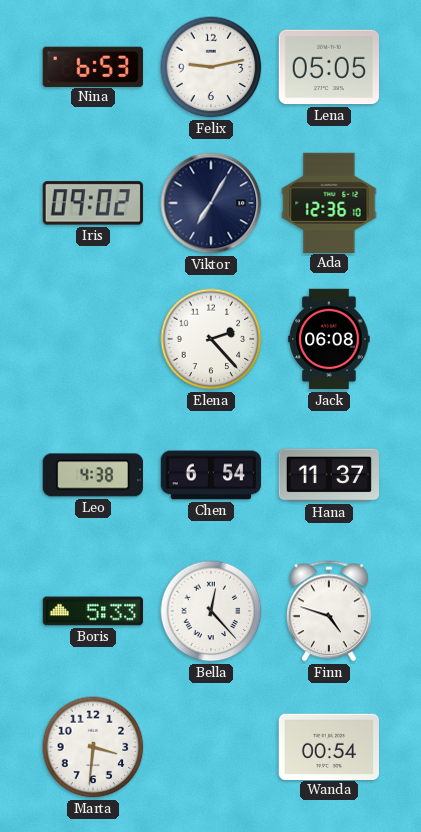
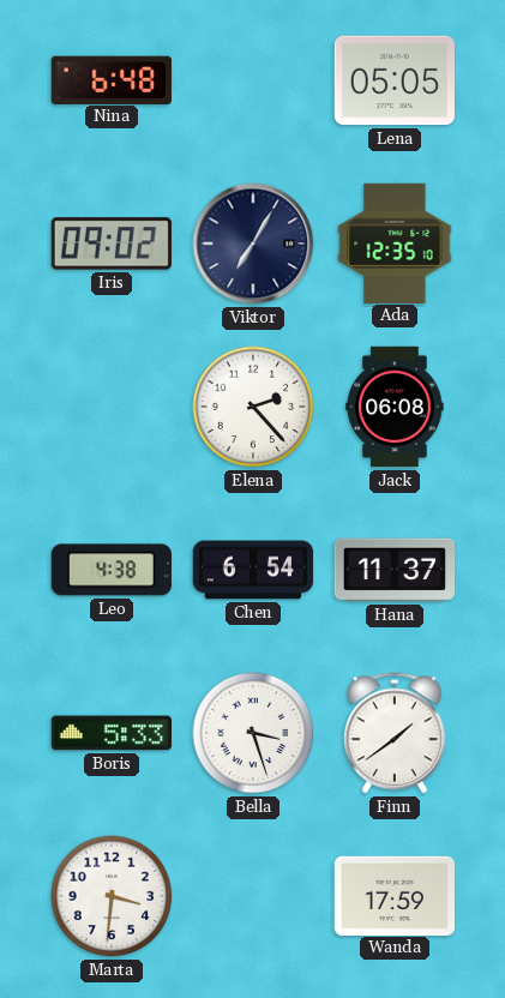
Nina: 6:53 -> 6:48
Felix: 9:13 -> none
Ada: 12:36 -> 12:35
Bella: 12:23 -> 3:27
Finn: 4:48 -> 1:39
Wanda: 00:54 -> 17:59
